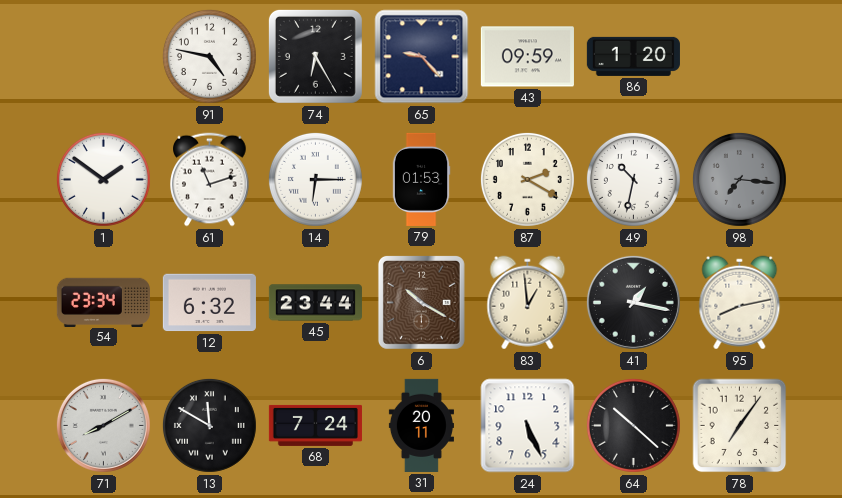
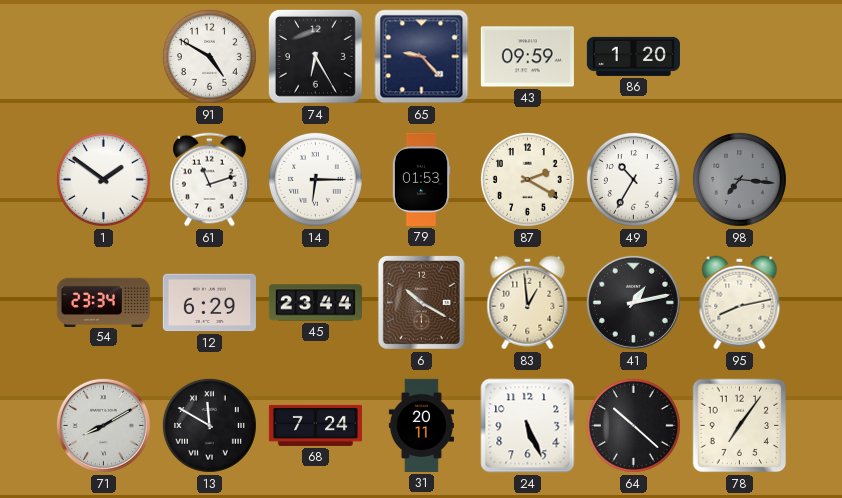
91: 4:47 -> 4:50
49: 10:32 -> 10:35
12: 6:32 -> 6:29
41: 1:17 -> 1:13
